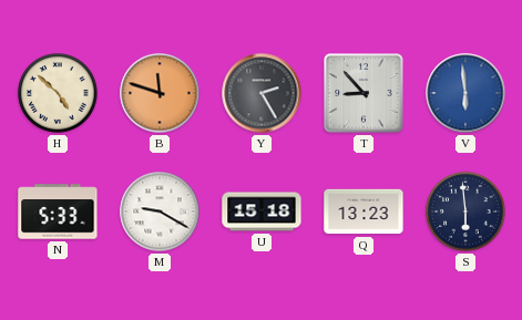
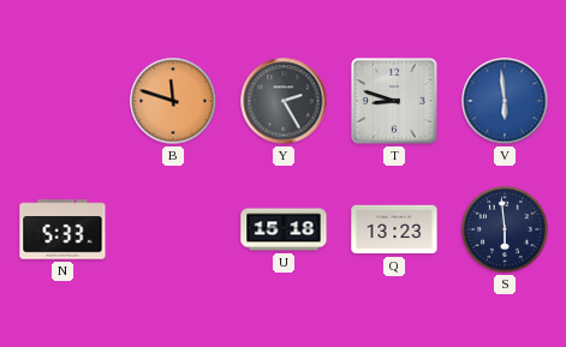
H: 4:52 -> none
T: 8:53 -> 8:48
M: 9:20 -> none
